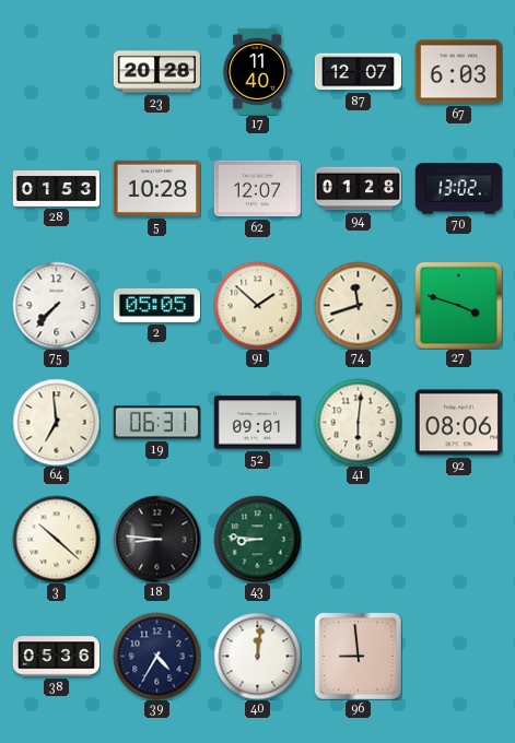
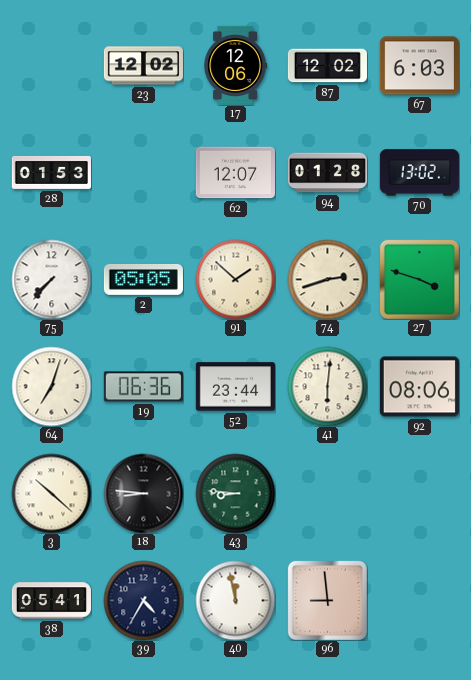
23: 20:28 -> 12:02
17: 11:40 -> 12:06
87: 12:07 -> 12:02
5: 10:28 -> none
74: 11:42 -> 2:42
64: 6:59 -> 7:03
19: 06:31 -> 06:36
52: 09:01 -> 23:44
38: 05:36 -> 05:41
40: 12:01 -> 11:58
